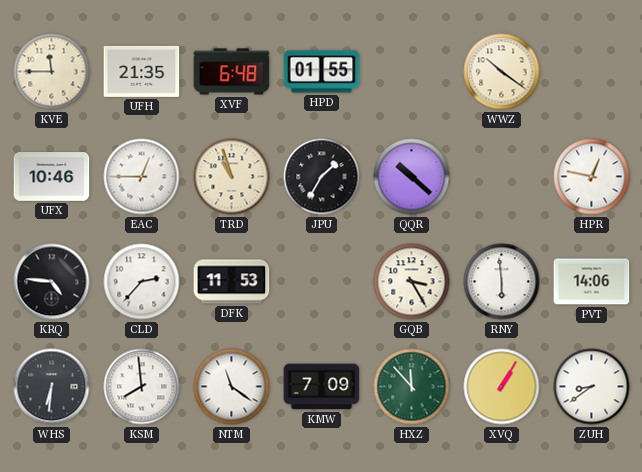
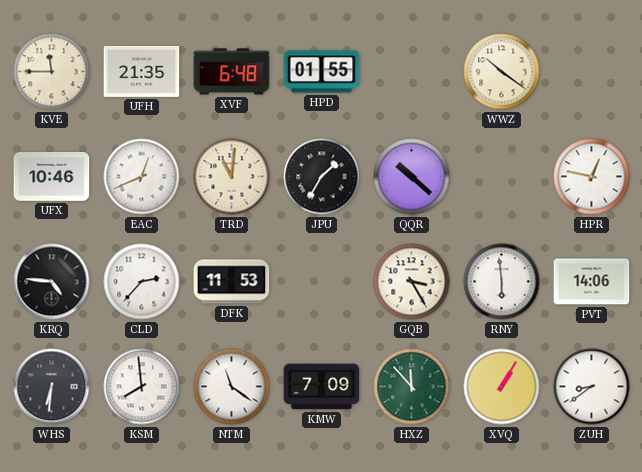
EAC: 12:45 -> 12:41
TRD: 10:57 -> 11:01
